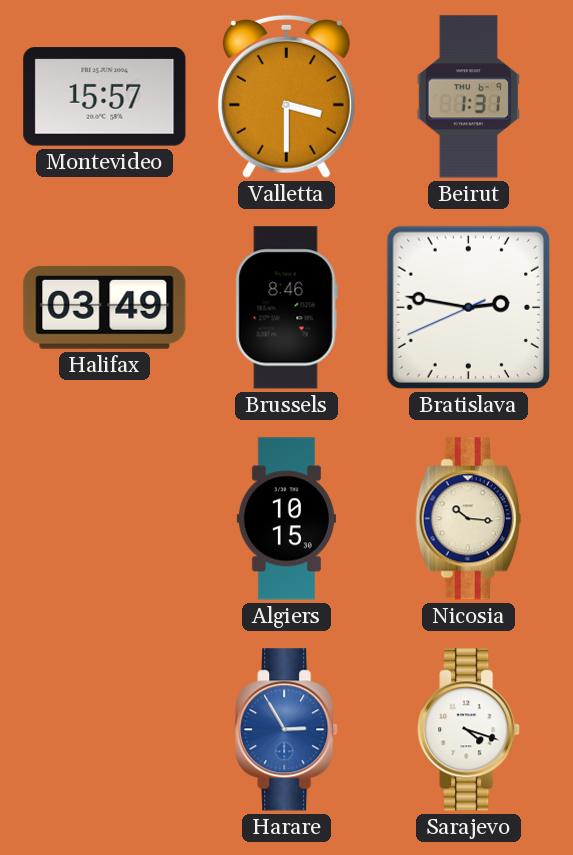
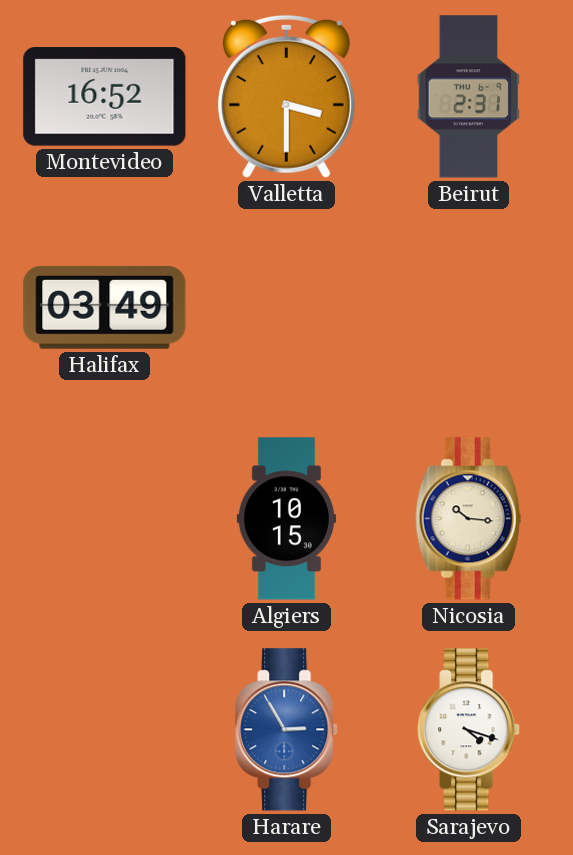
Montevideo: 15:57 -> 16:52
Beirut: 1:31 -> 2:31
Brussels: 8:46 -> none
Bratislava: 2:46 -> none
